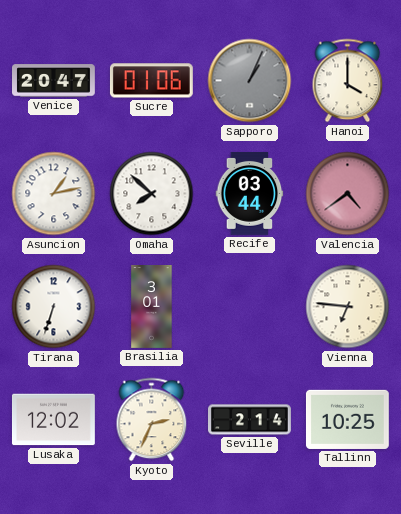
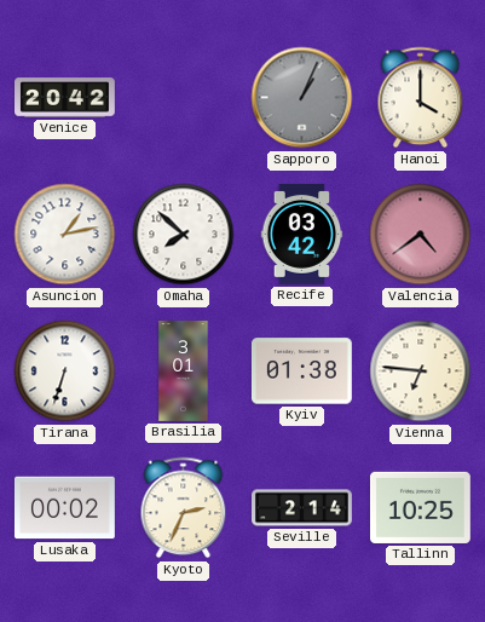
Venice: 20:47 -> 20:42
Sucre: 01:06 -> none
Recife: 03:44 -> 03:42
Kyiv: none -> 01:38
Lusaka: 12:02 -> 00:02
